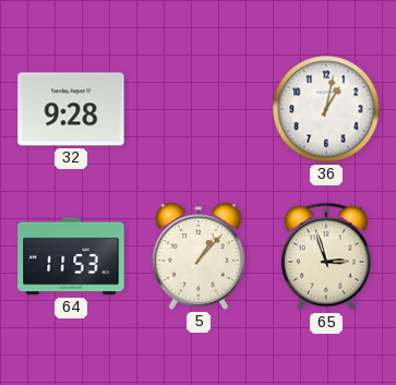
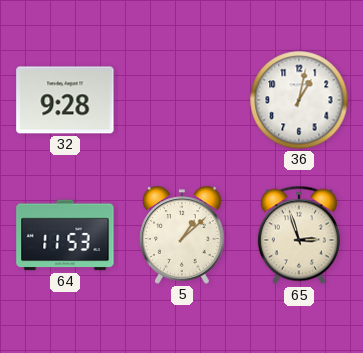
5: 1:07 -> 1:08
